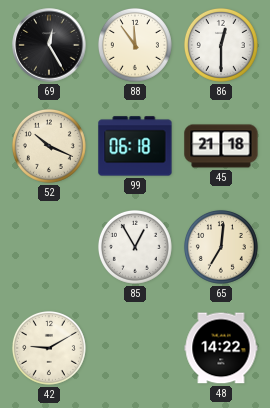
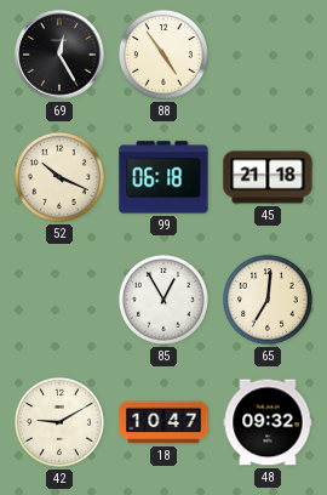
88: 11:54 -> 4:54
86: 12:30 -> none
18: none -> 10:47
48: 14:22 -> 09:32
